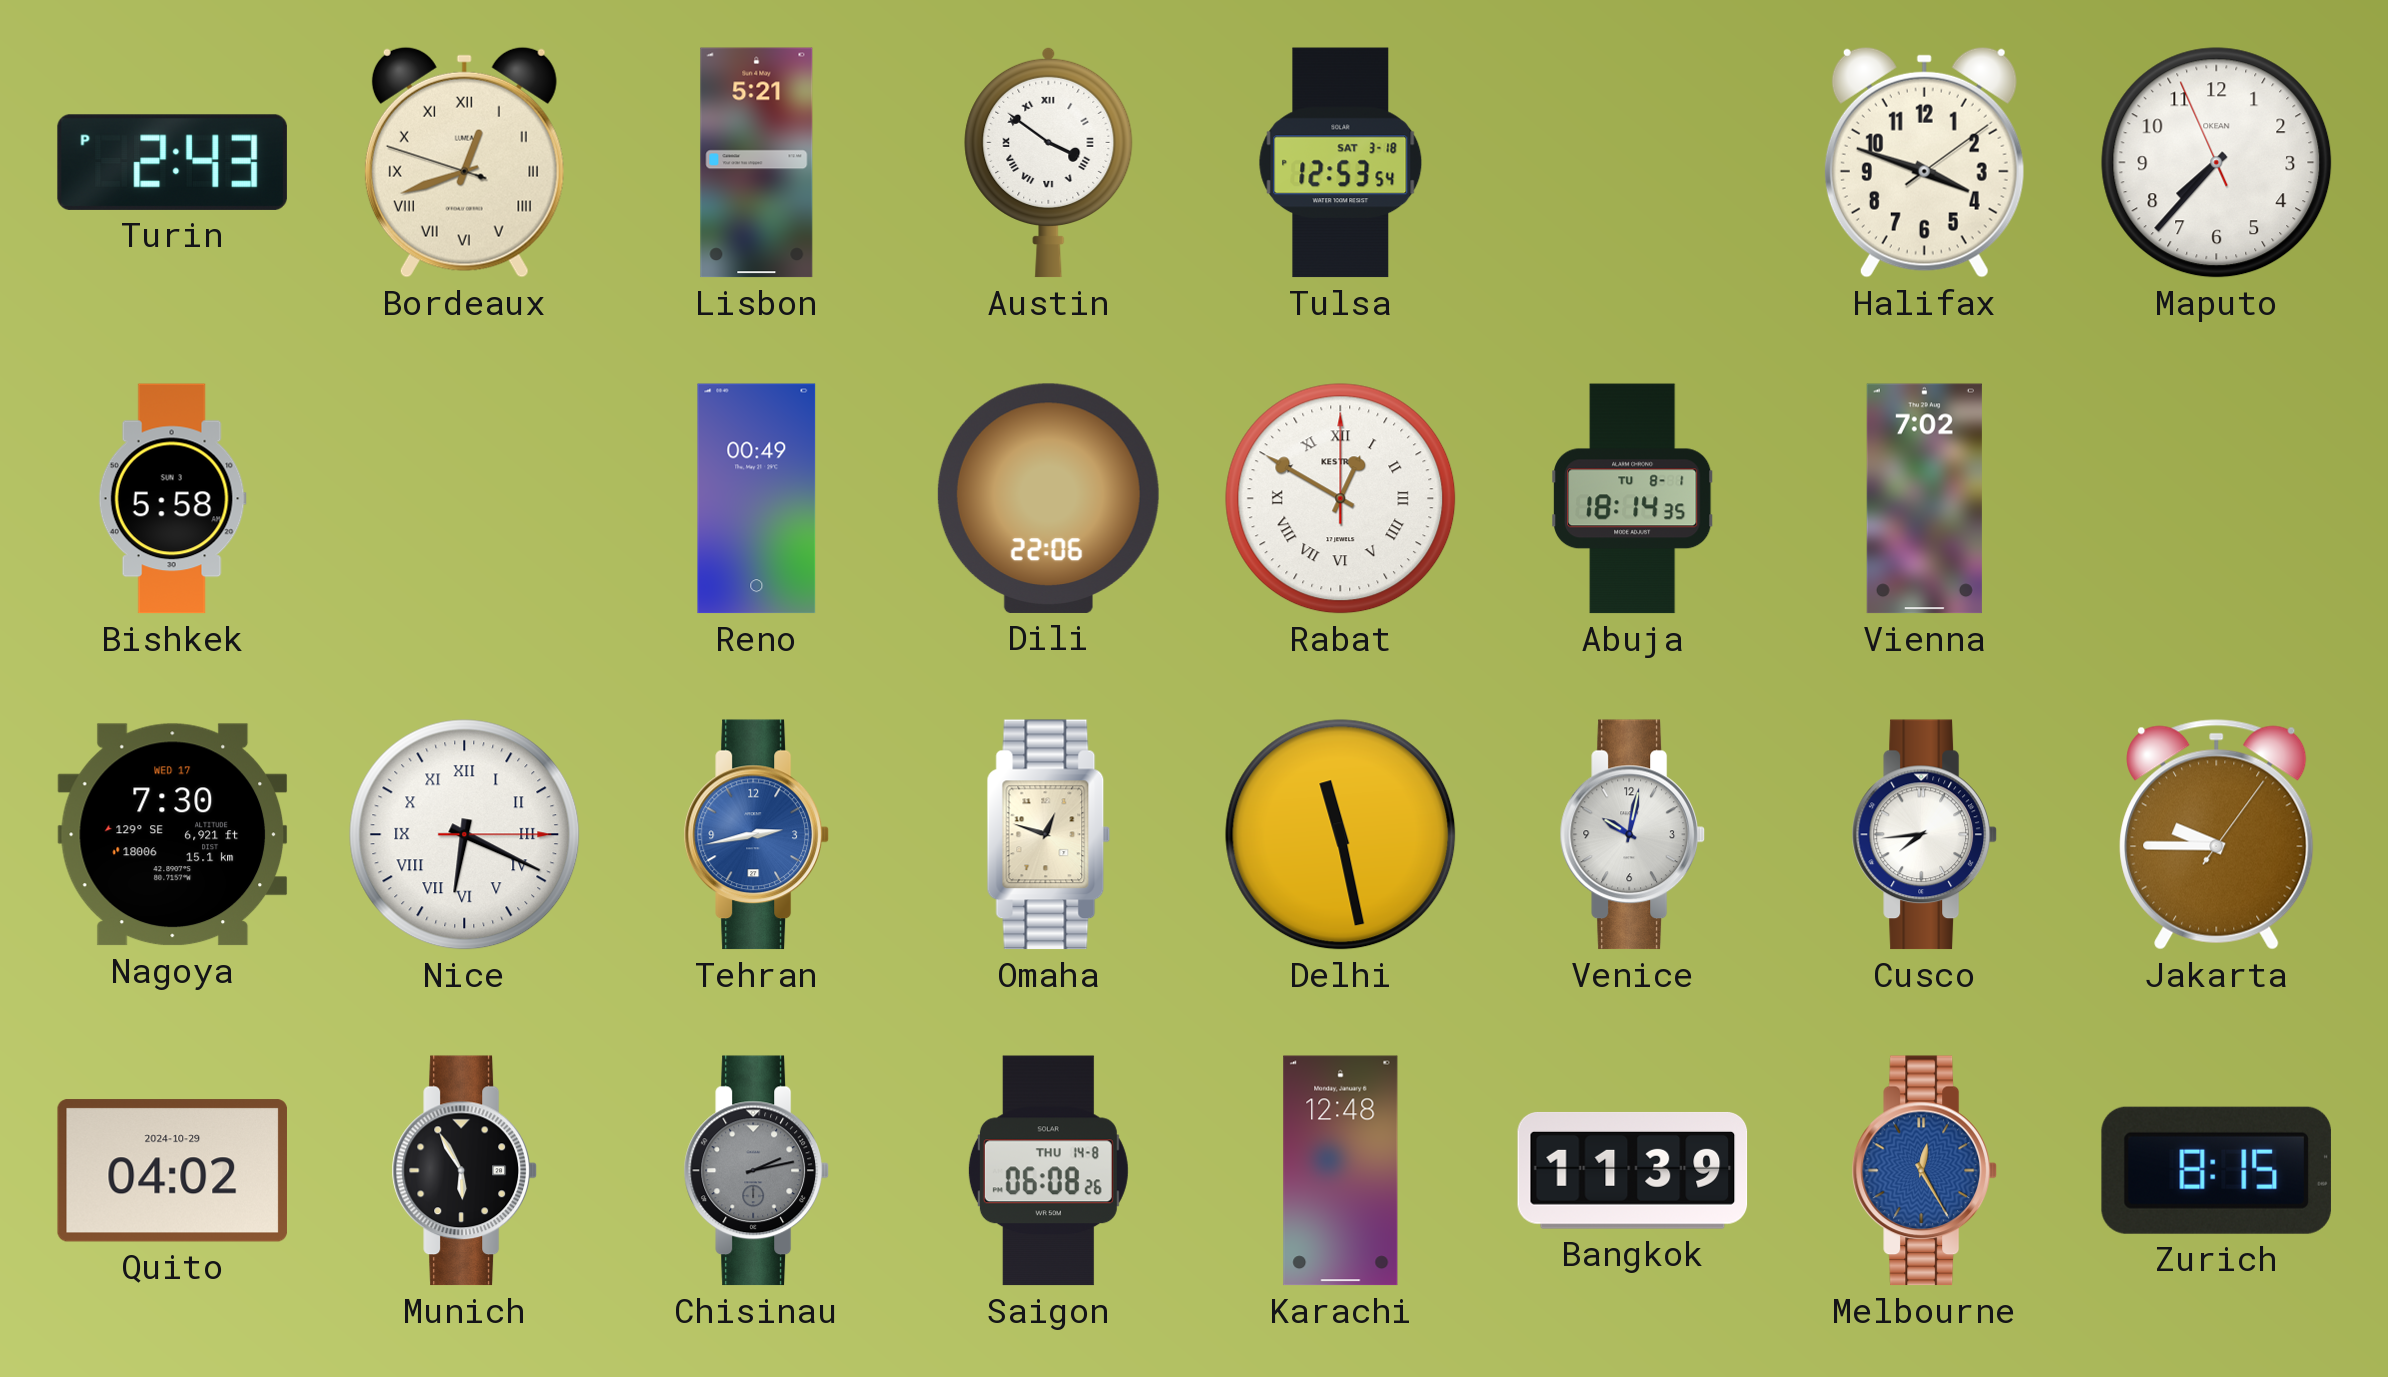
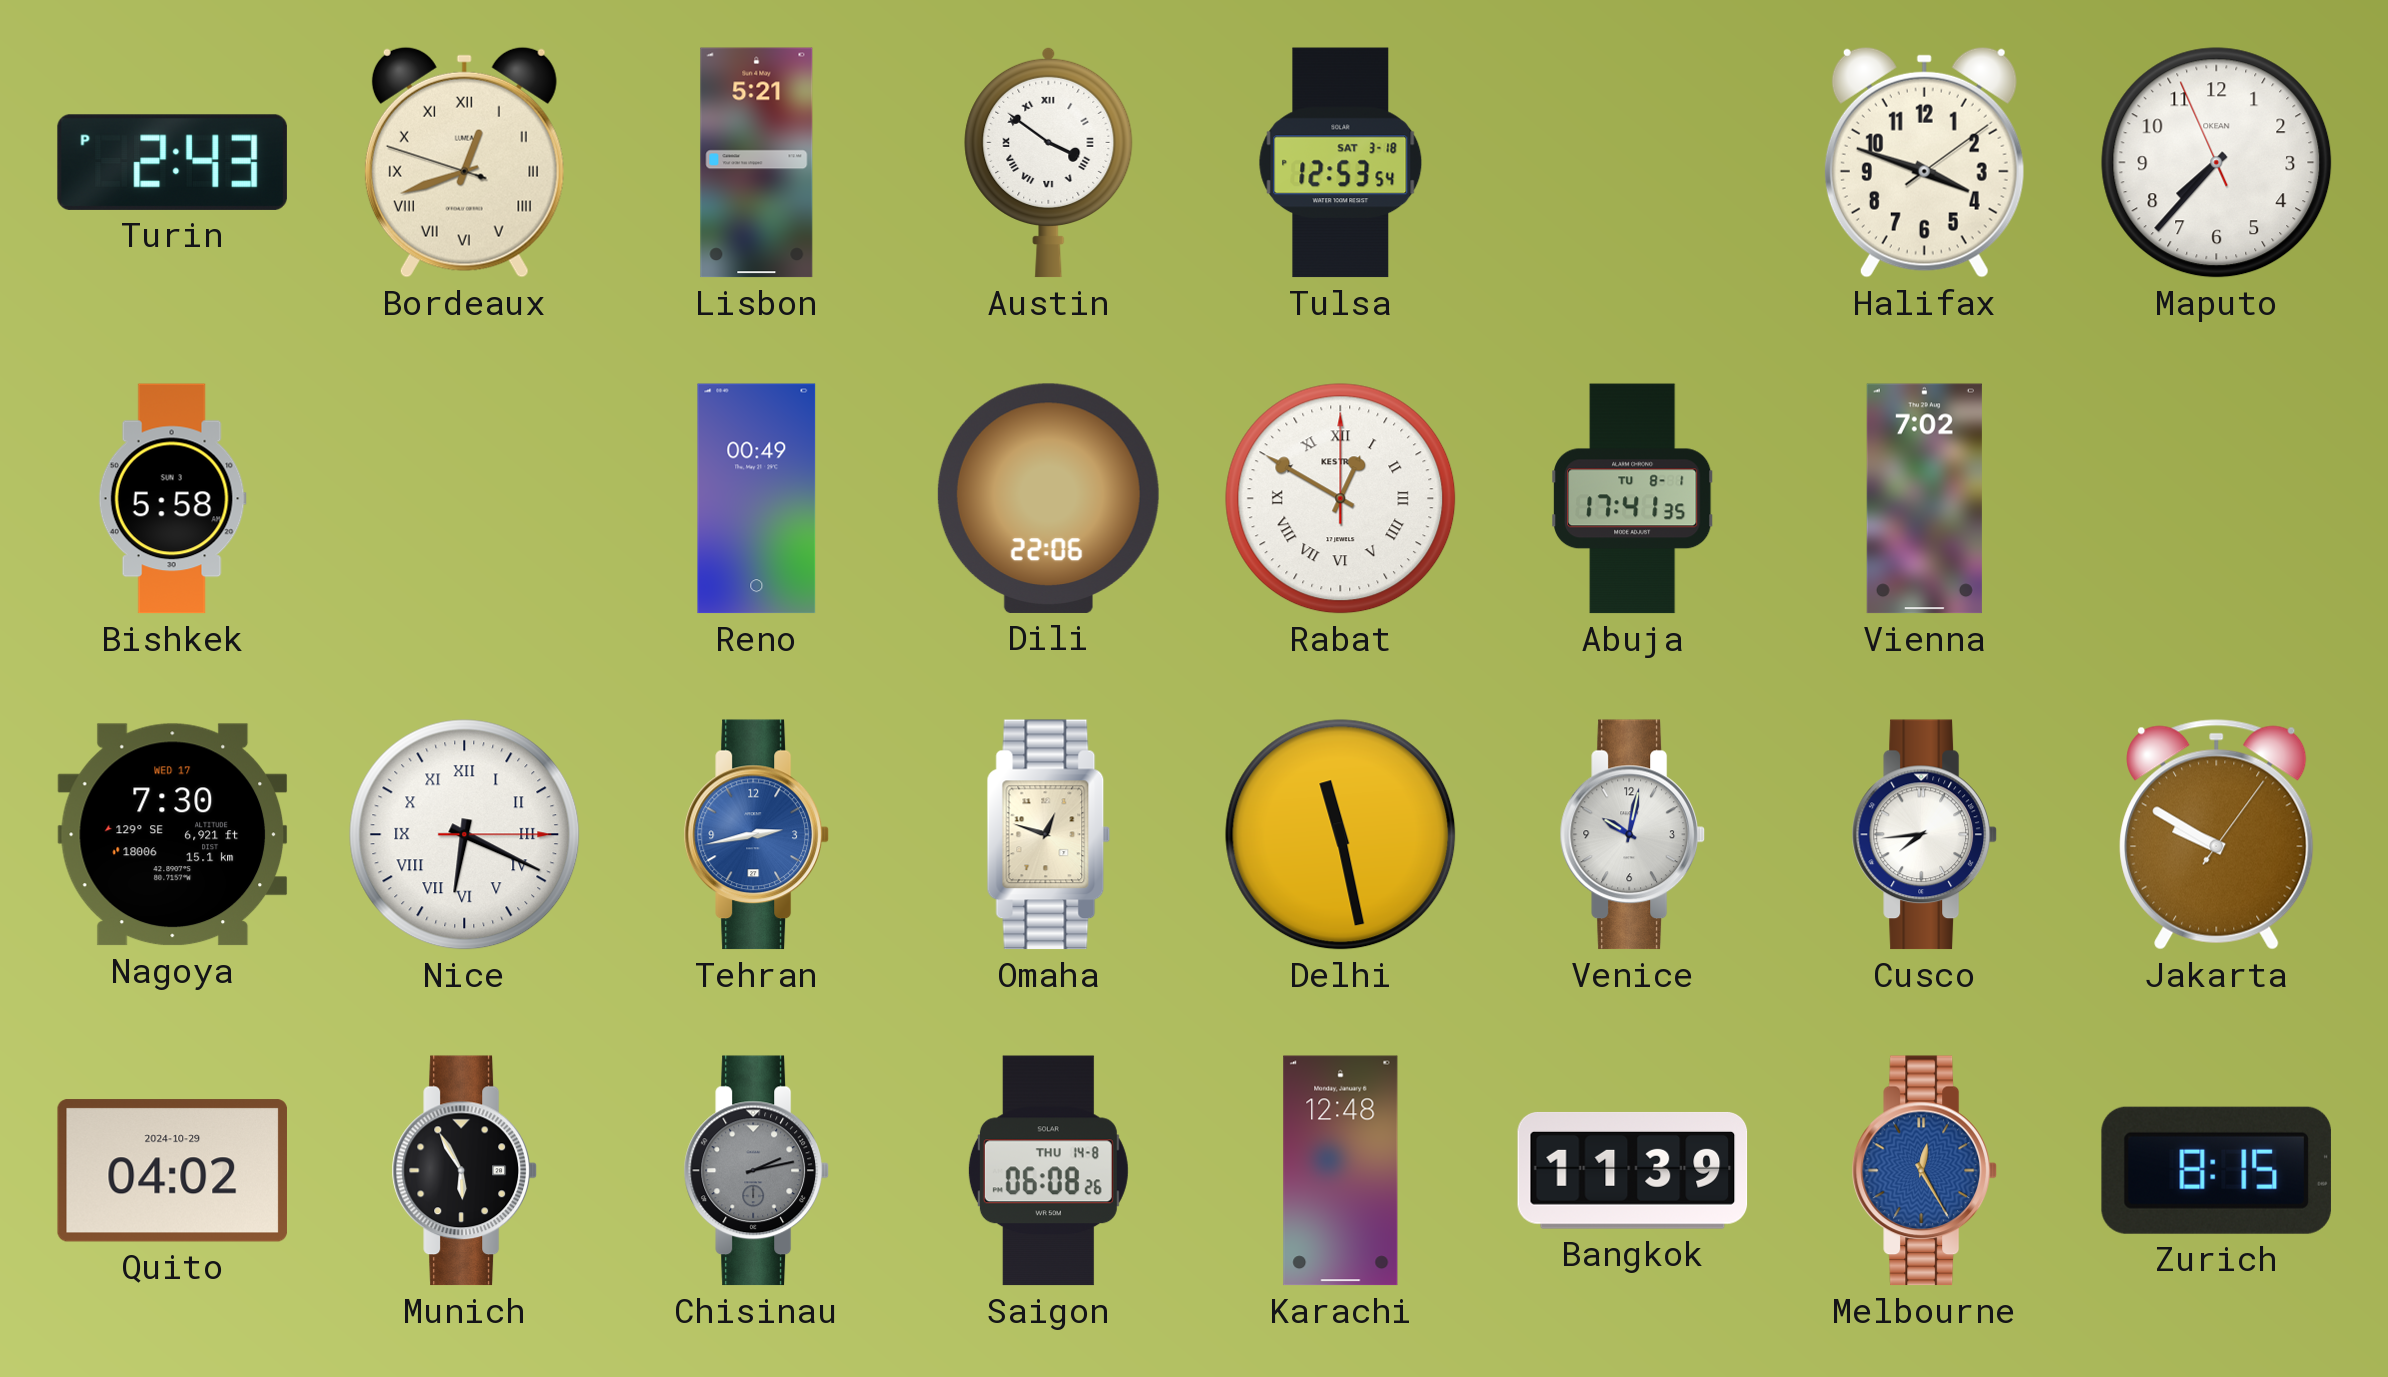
Abuja: 18:14 -> 17:41
Jakarta: 9:45 -> 9:50
